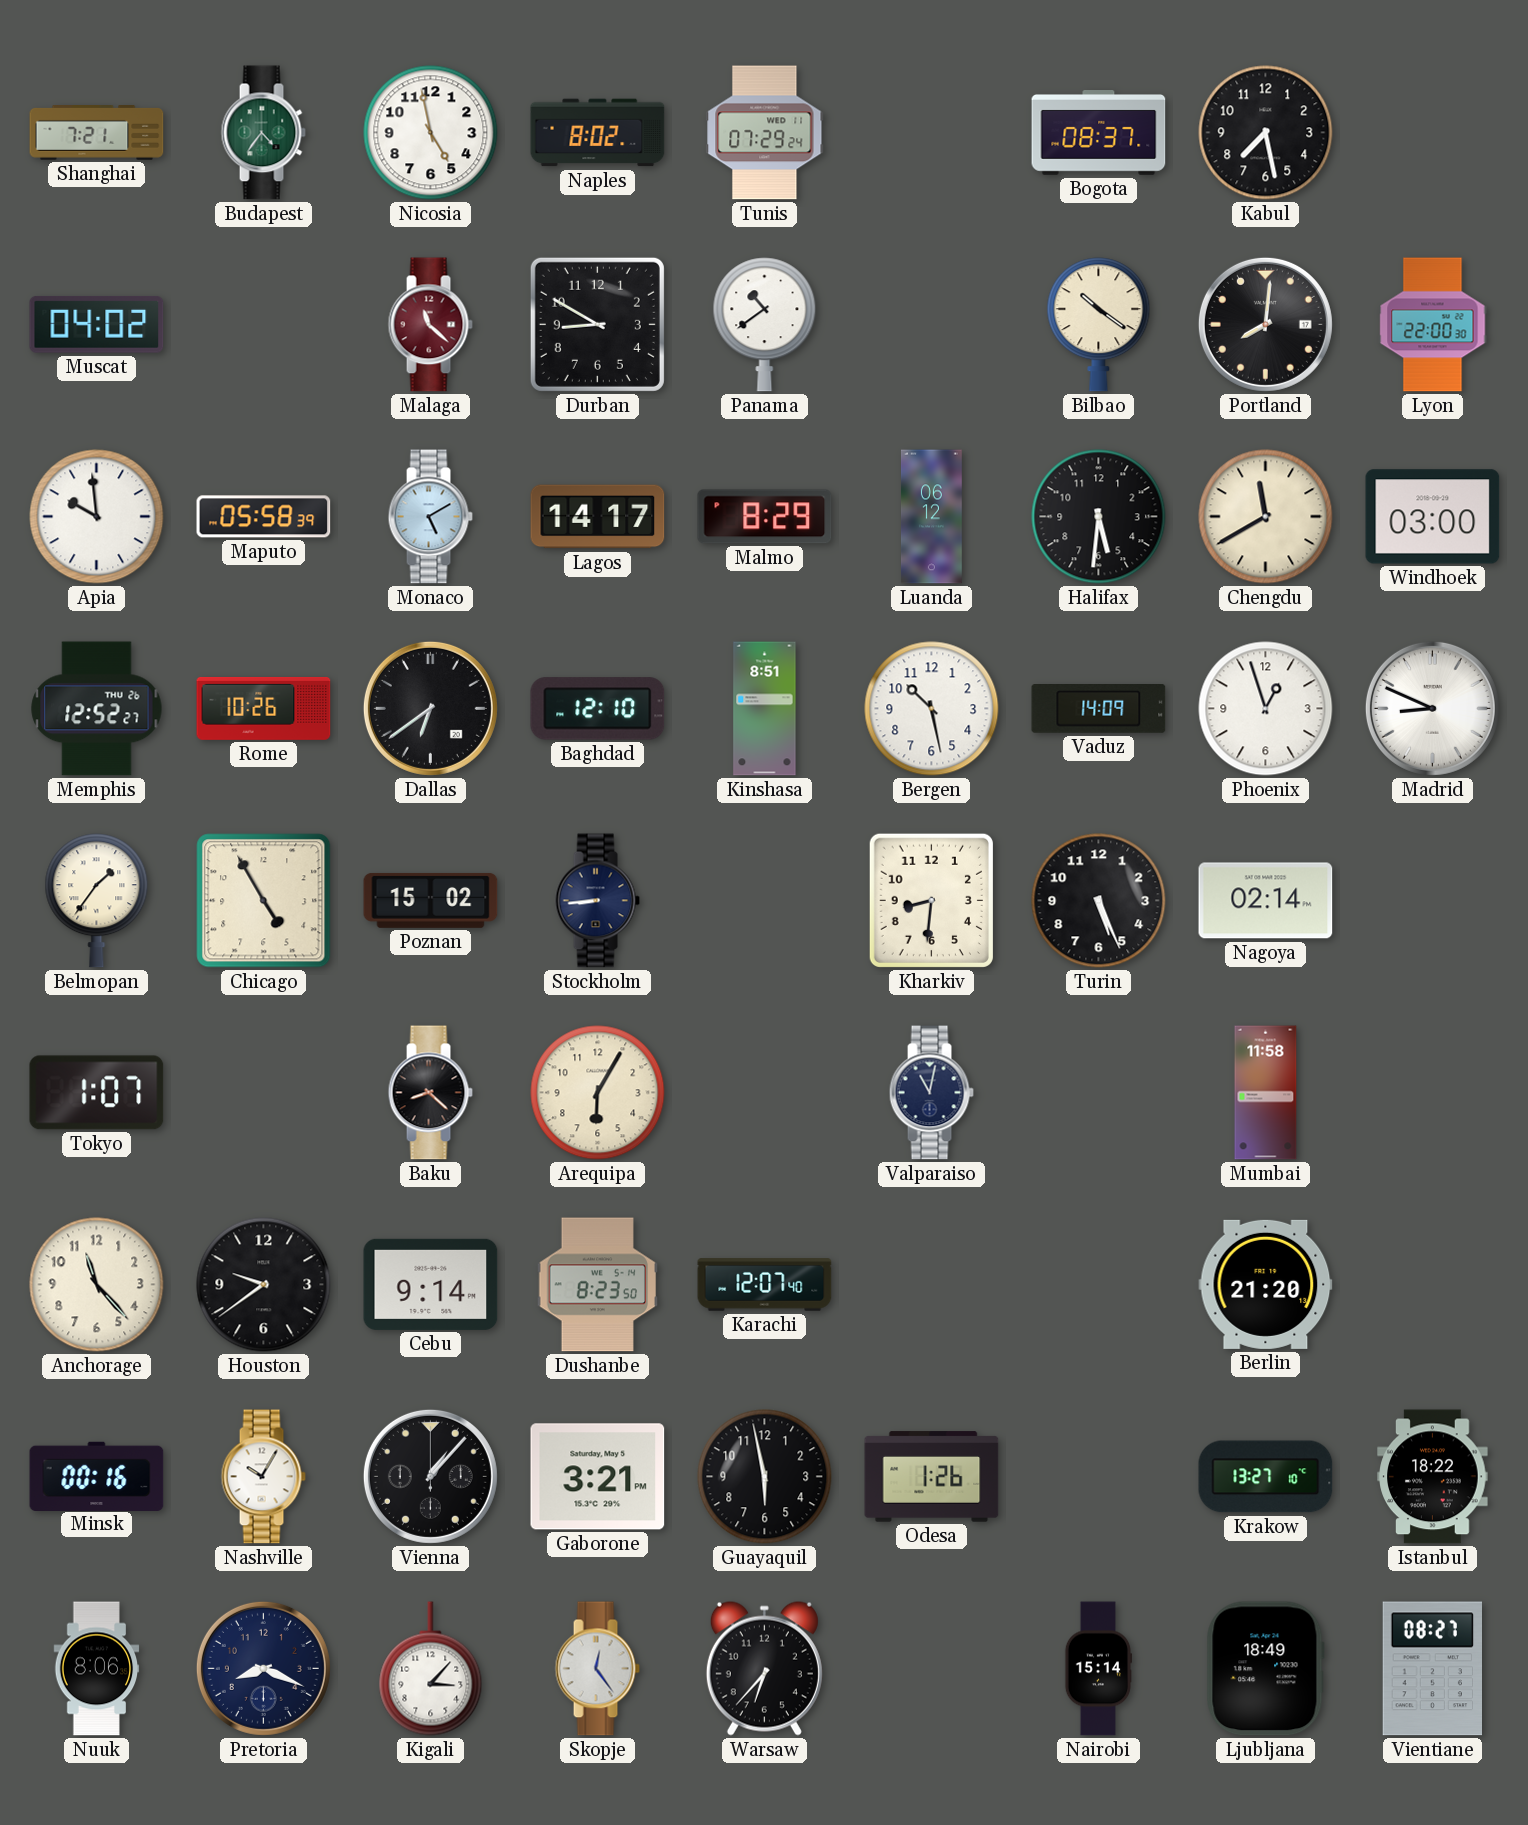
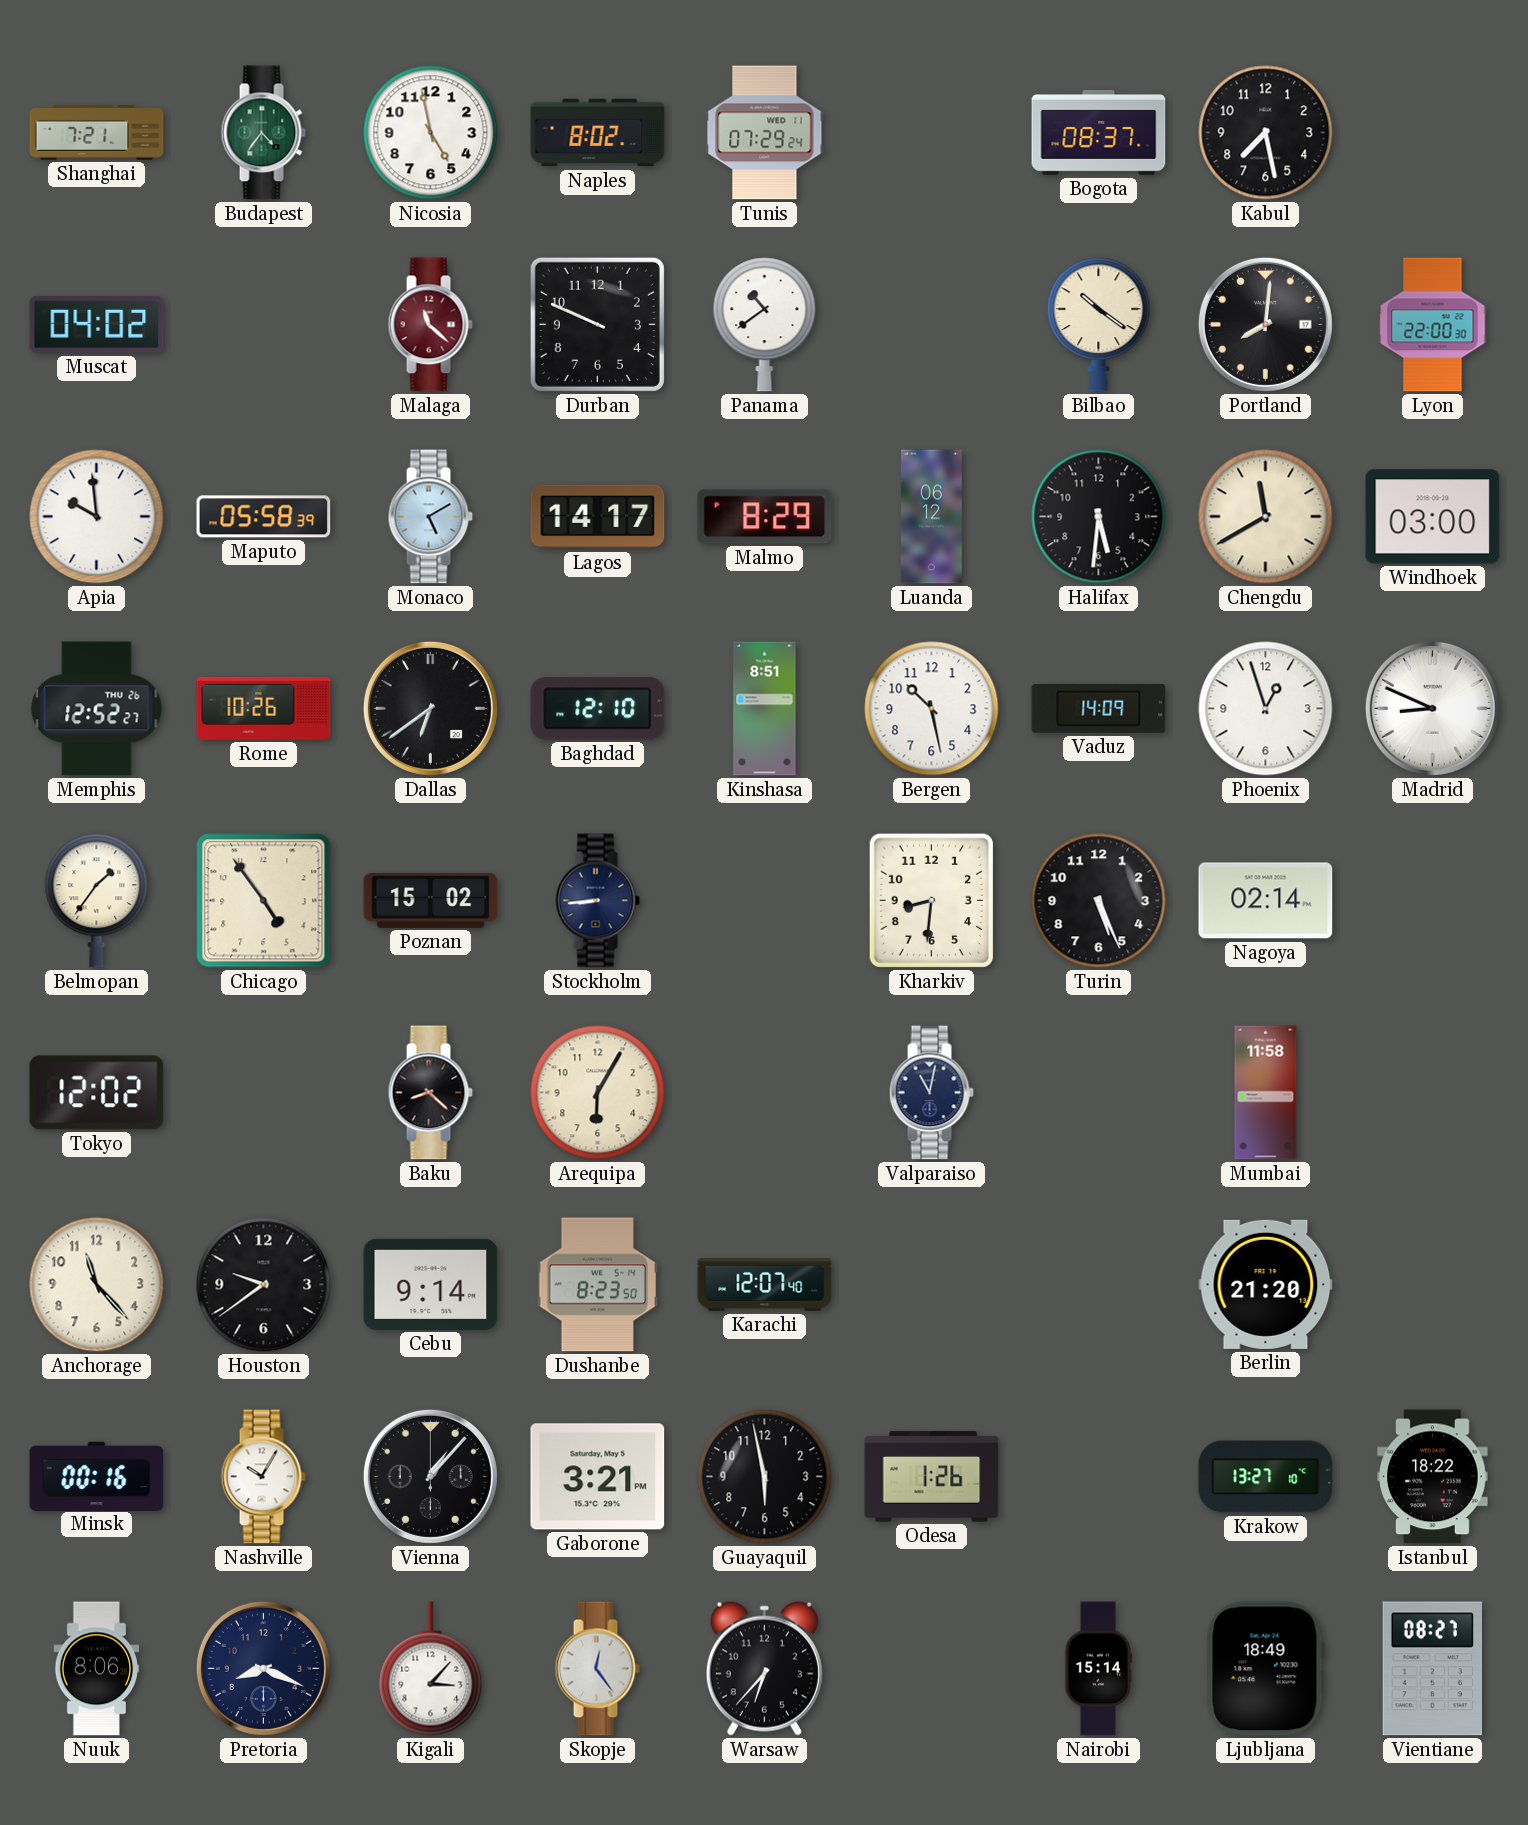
Durban: 8:50 -> 9:49
Chicago: 4:55 -> 4:54
Tokyo: 1:07 -> 12:02
